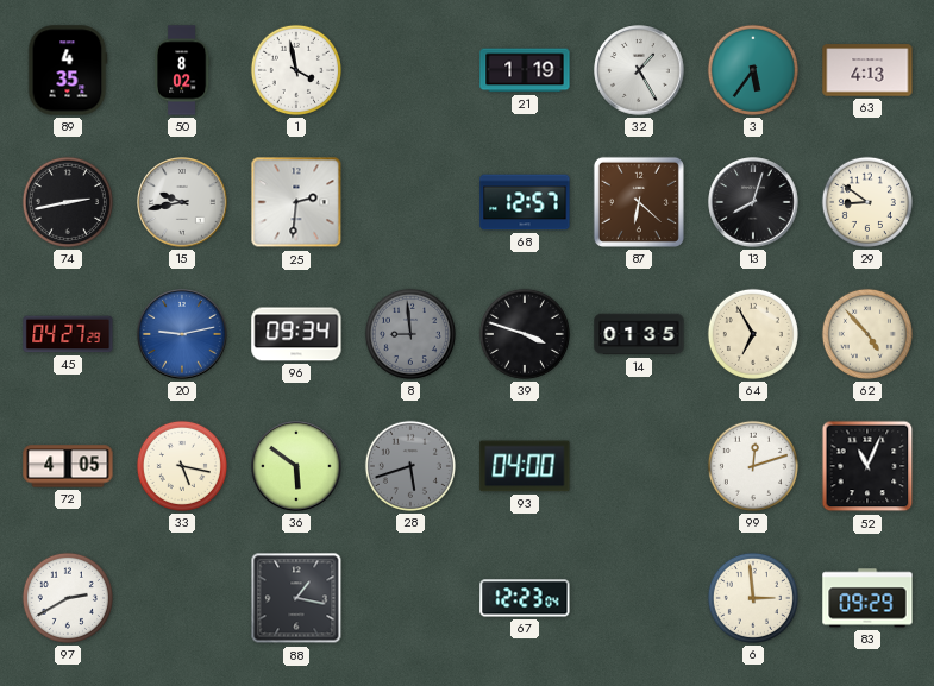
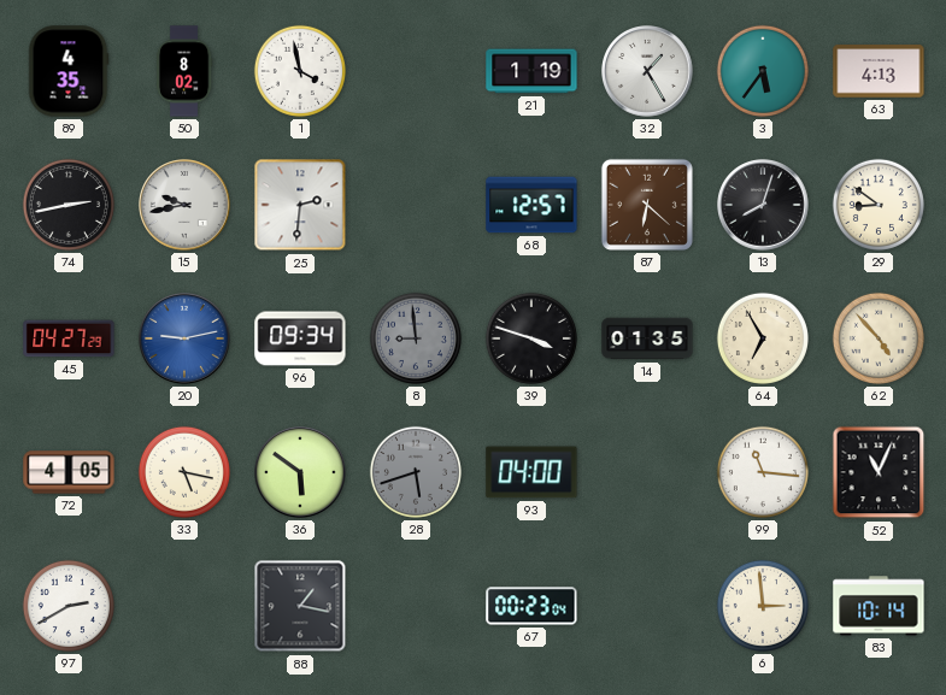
99: 12:12 -> 11:16
67: 12:23 -> 00:23
83: 09:29 -> 10:14
